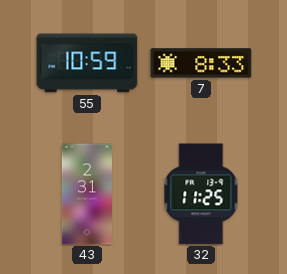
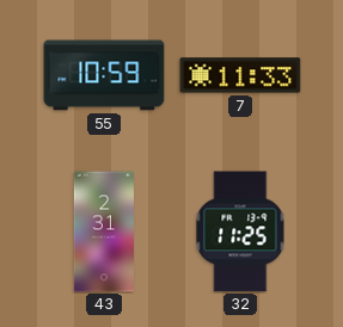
7: 8:33 -> 11:33
